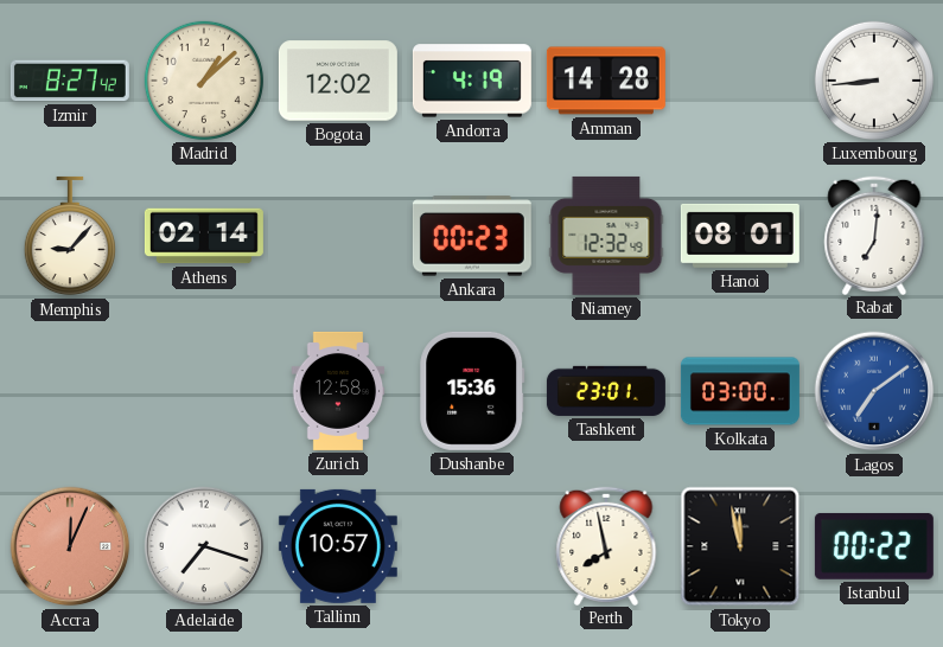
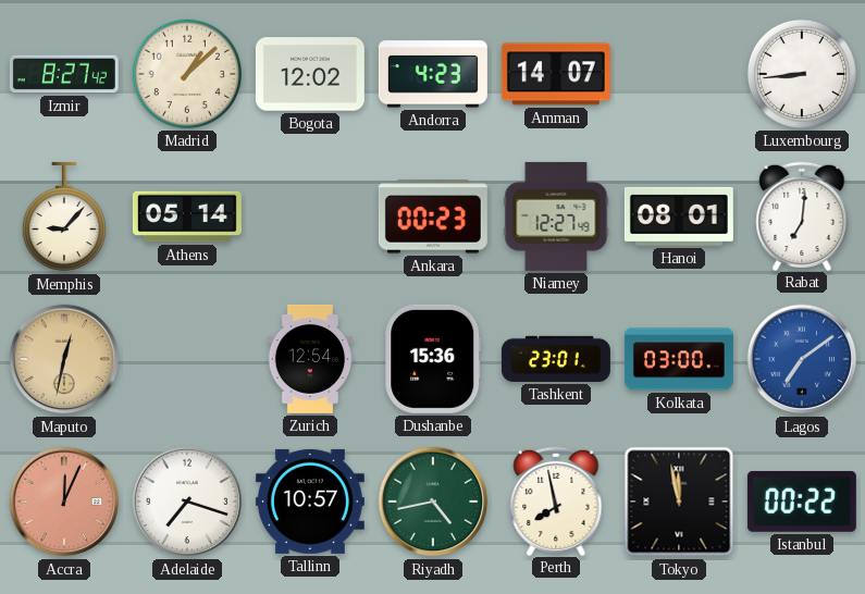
Andorra: 4:19 -> 4:23
Amman: 14:28 -> 14:07
Athens: 02:14 -> 05:14
Niamey: 12:32 -> 12:27
Maputo: none -> 12:32
Zurich: 12:58 -> 12:54
Riyadh: none -> 4:43
